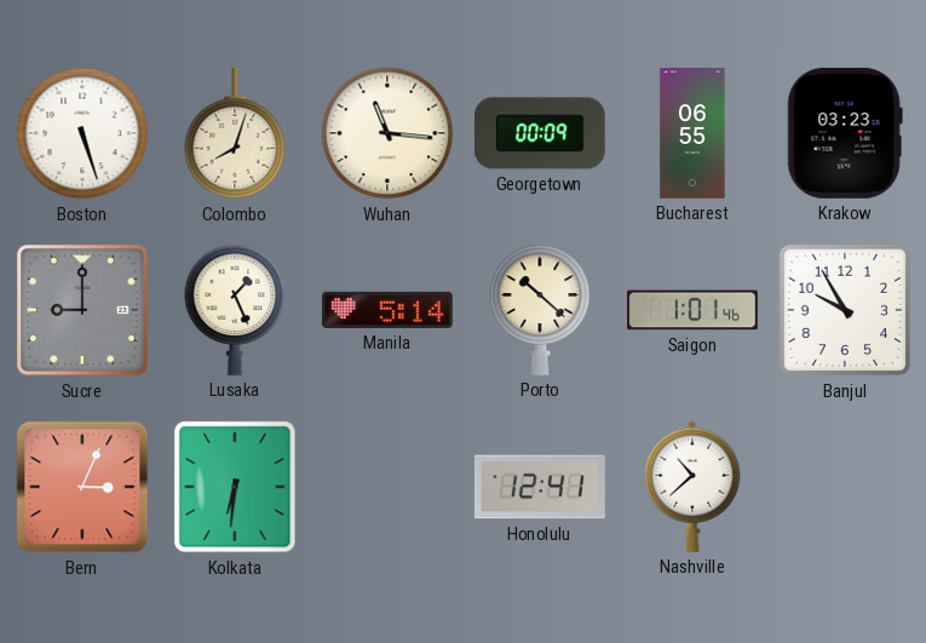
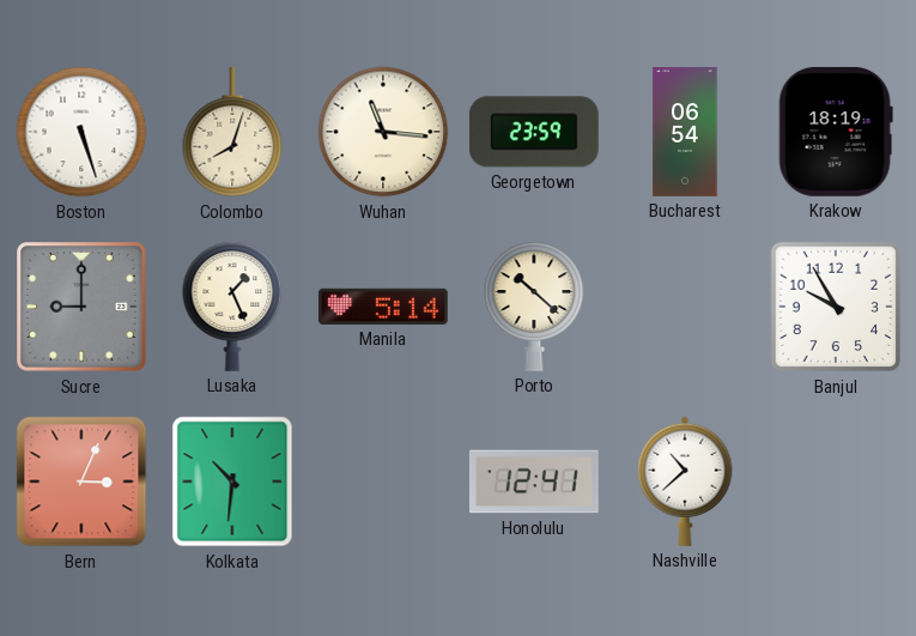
Georgetown: 00:09 -> 23:59
Bucharest: 06:55 -> 06:54
Krakow: 03:23 -> 18:19
Saigon: 1:01 -> none
Kolkata: 6:31 -> 10:31
